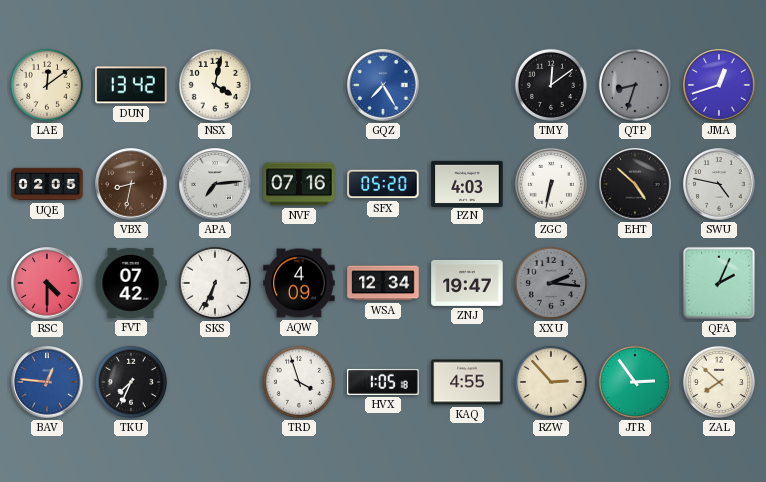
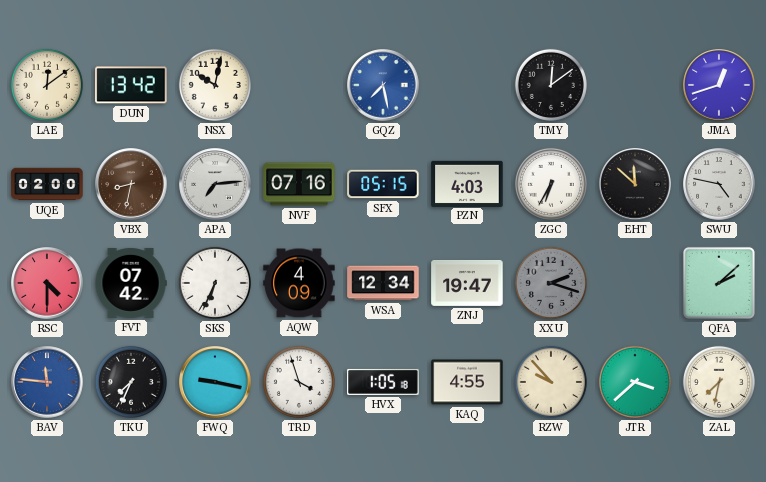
NSX: 4:02 -> 10:02
GQZ: 7:25 -> 7:28
QTP: 8:33 -> none
UQE: 02:05 -> 02:00
SFX: 05:20 -> 05:15
ZGC: 6:32 -> 6:35
EHT: 4:52 -> 11:52
XXU: 2:16 -> 2:18
QFA: 2:04 -> 2:08
BAV: 12:46 -> 11:46
FWQ: none -> 9:17
RZW: 2:53 -> 9:53
JTR: 2:54 -> 3:38
ZAL: 7:52 -> 7:32
